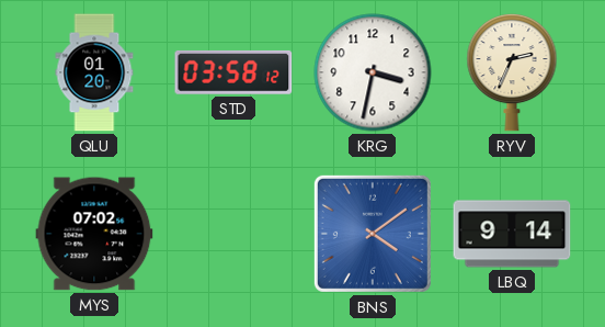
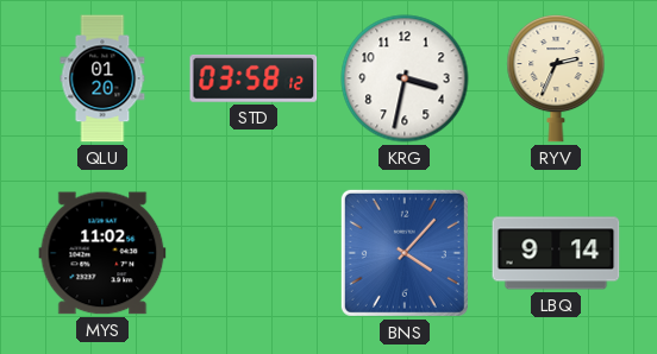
MYS: 07:02 -> 11:02
BNS: 4:09 -> 4:07
